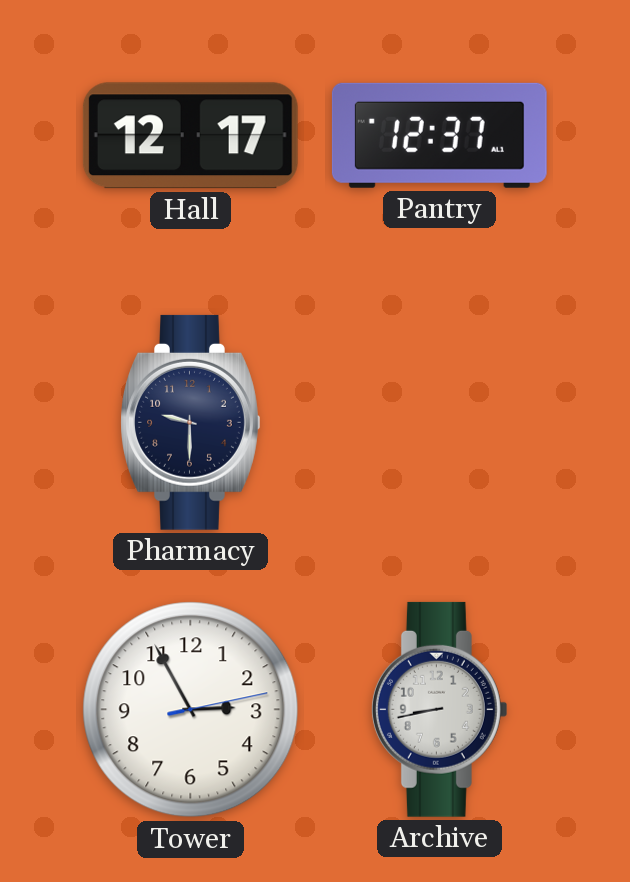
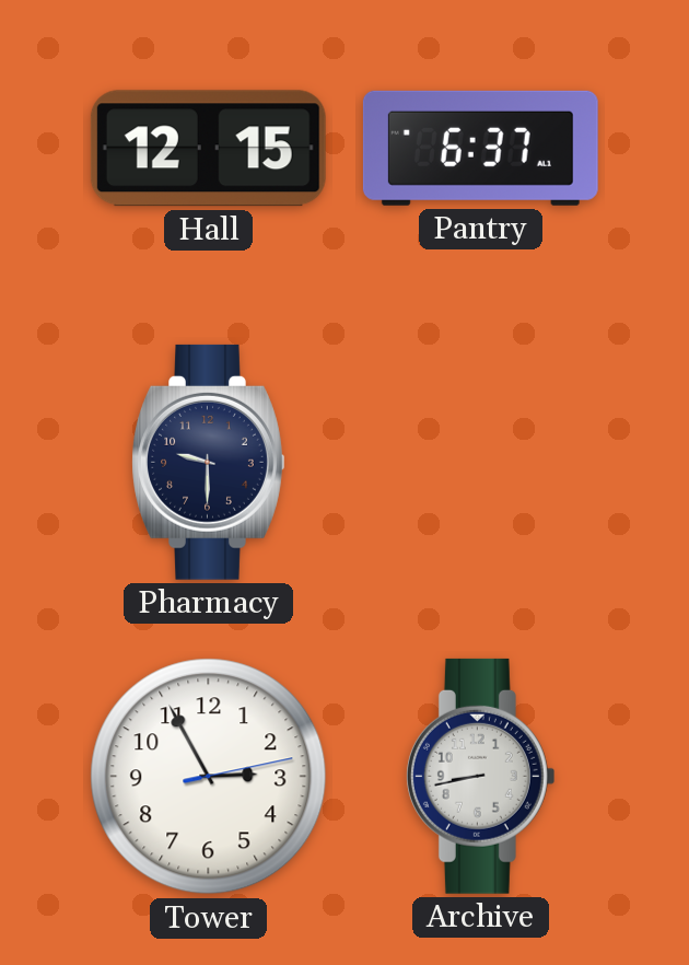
Hall: 12:17 -> 12:15
Pantry: 12:37 -> 6:37
